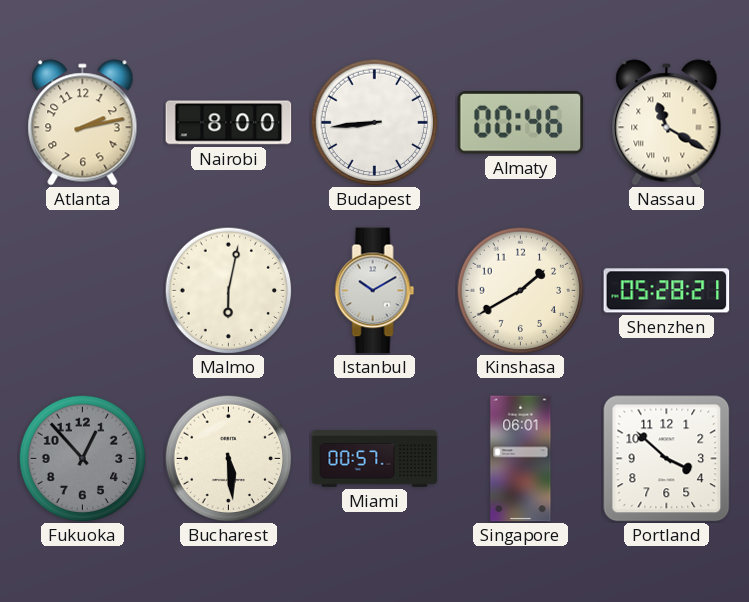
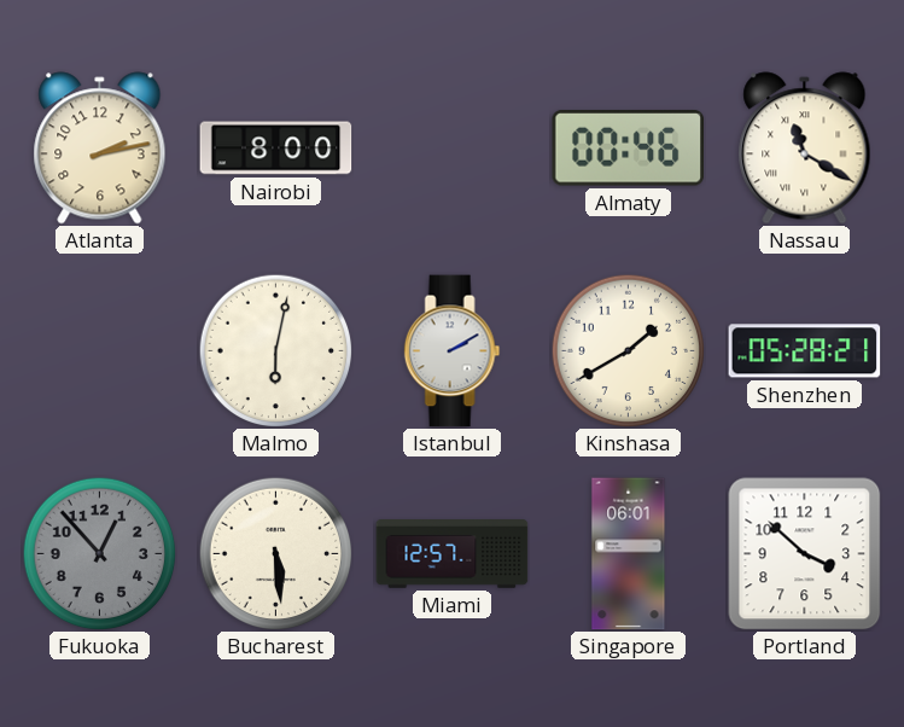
Budapest: 8:44 -> none
Istanbul: 10:10 -> 2:10
Miami: 00:57 -> 12:57
